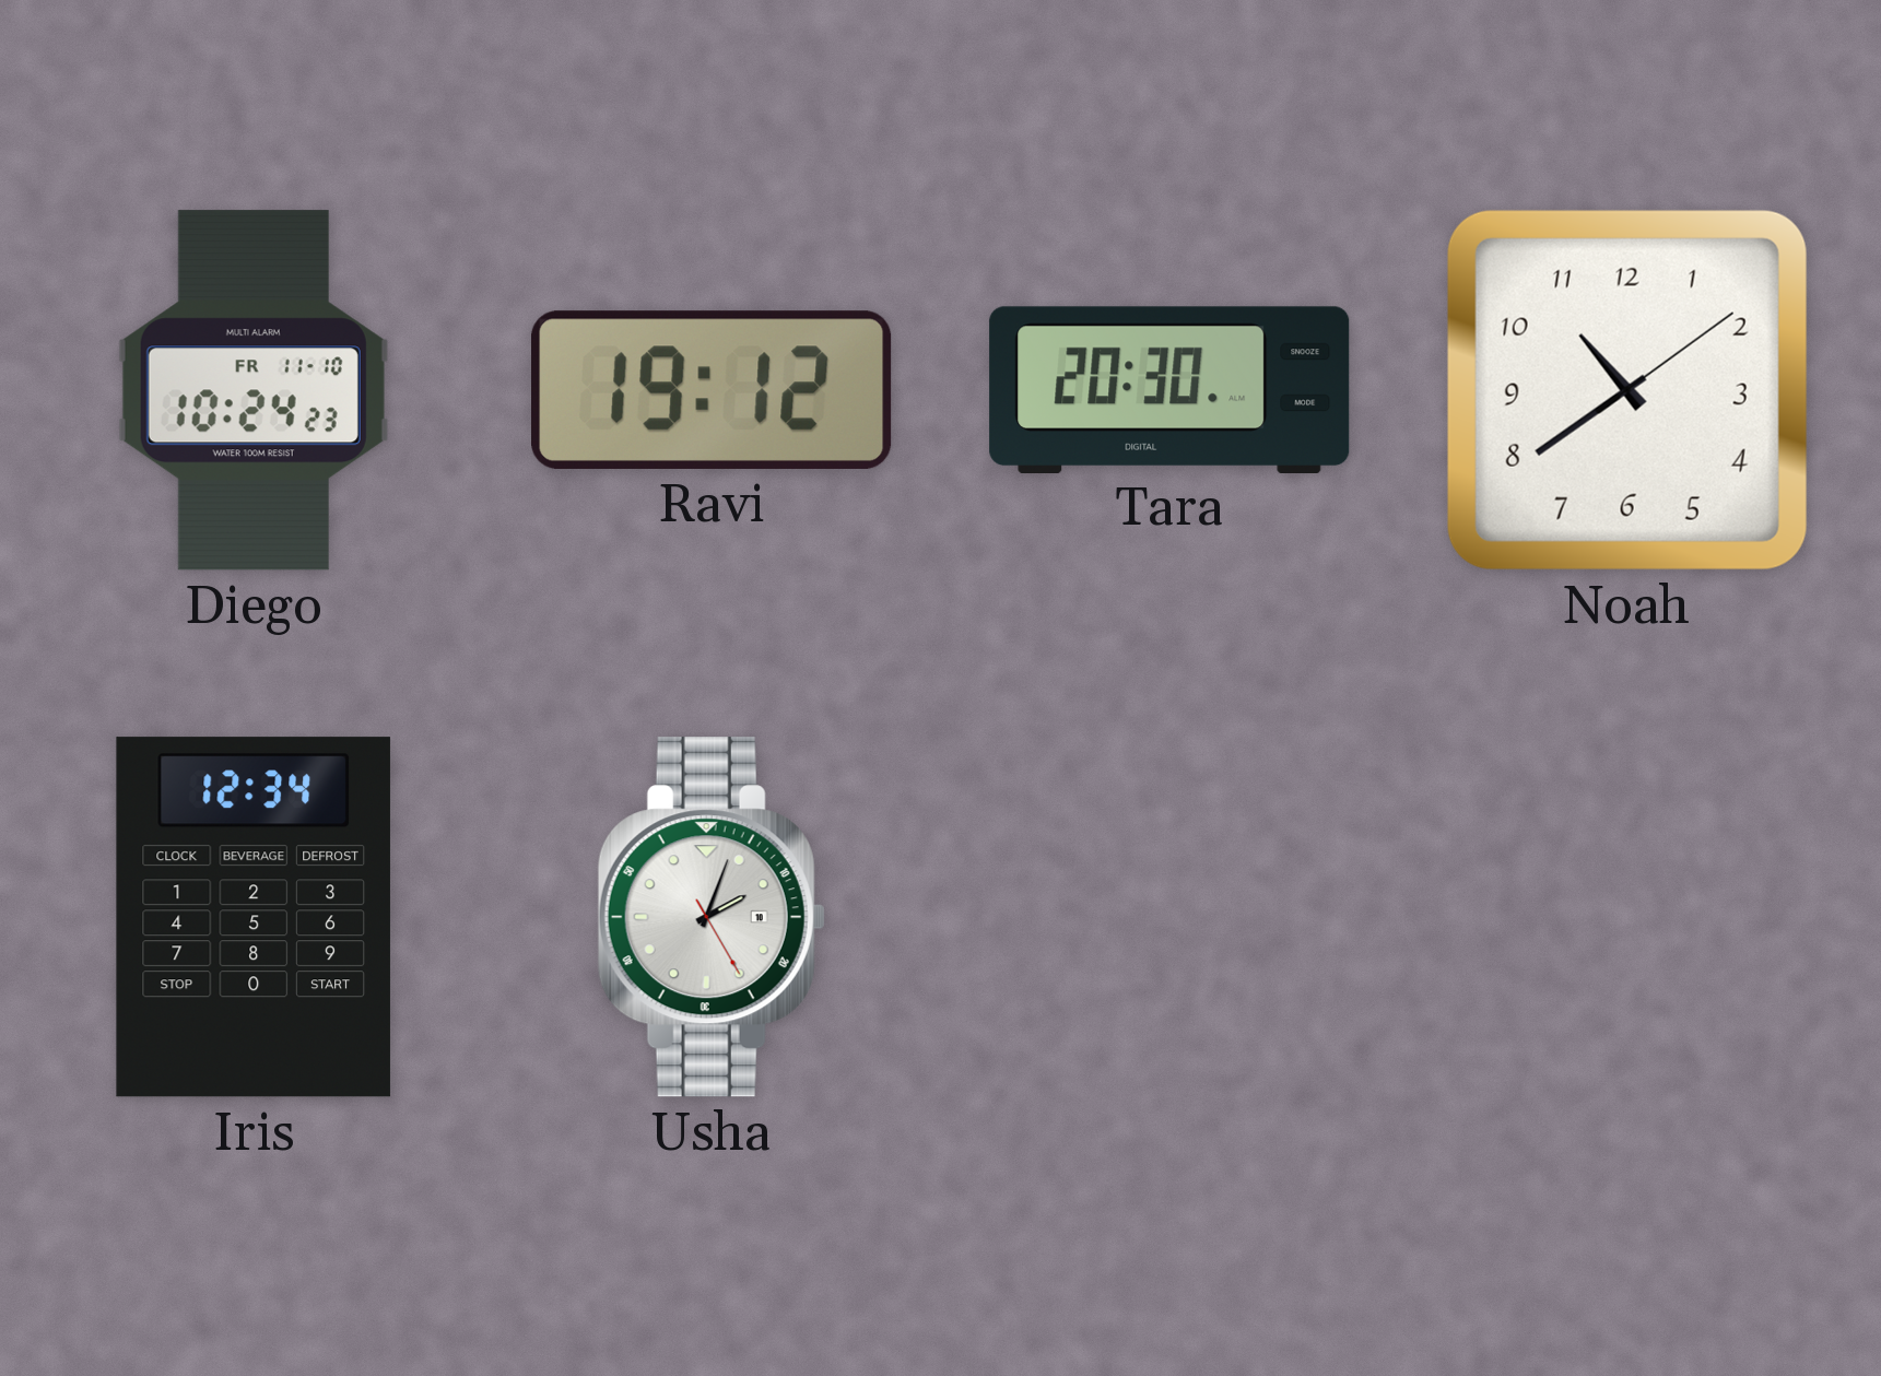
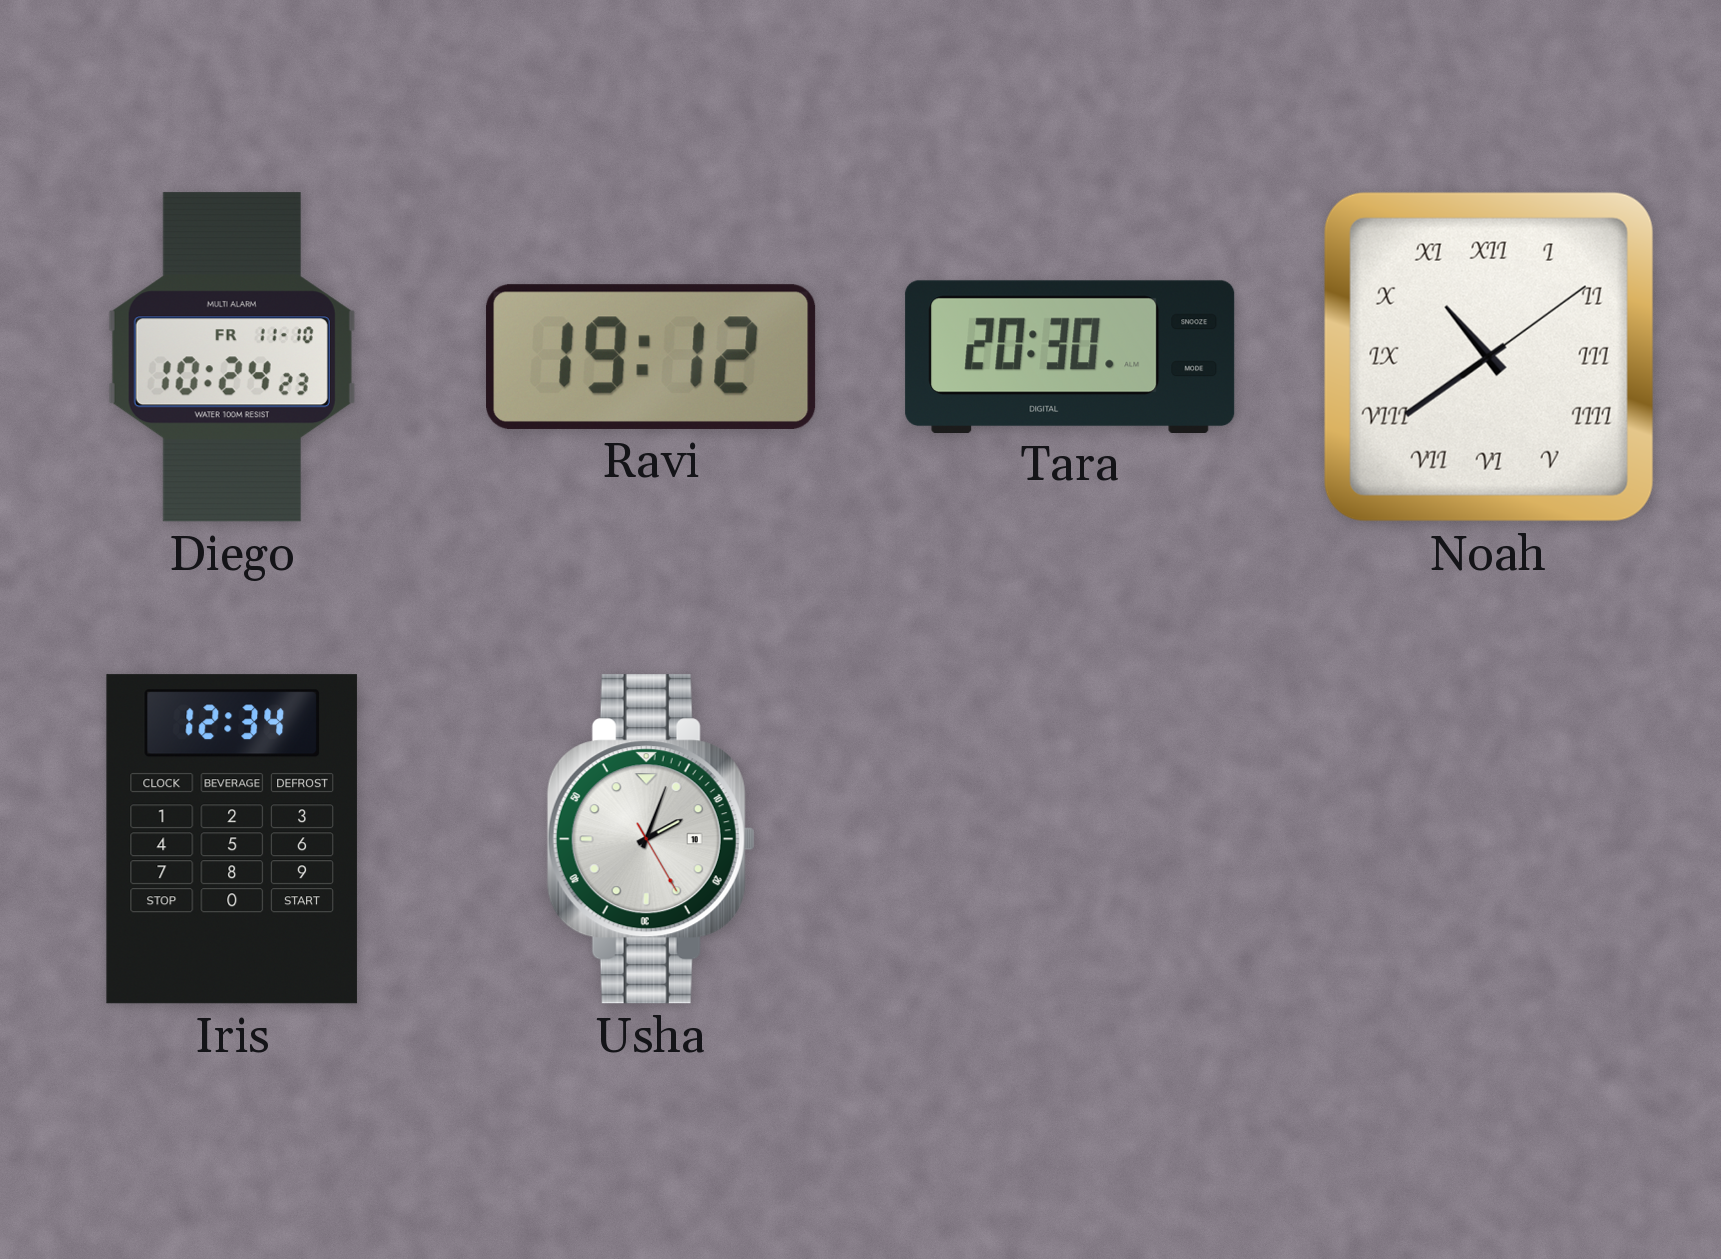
Noah numerals: Arabic -> Roman
